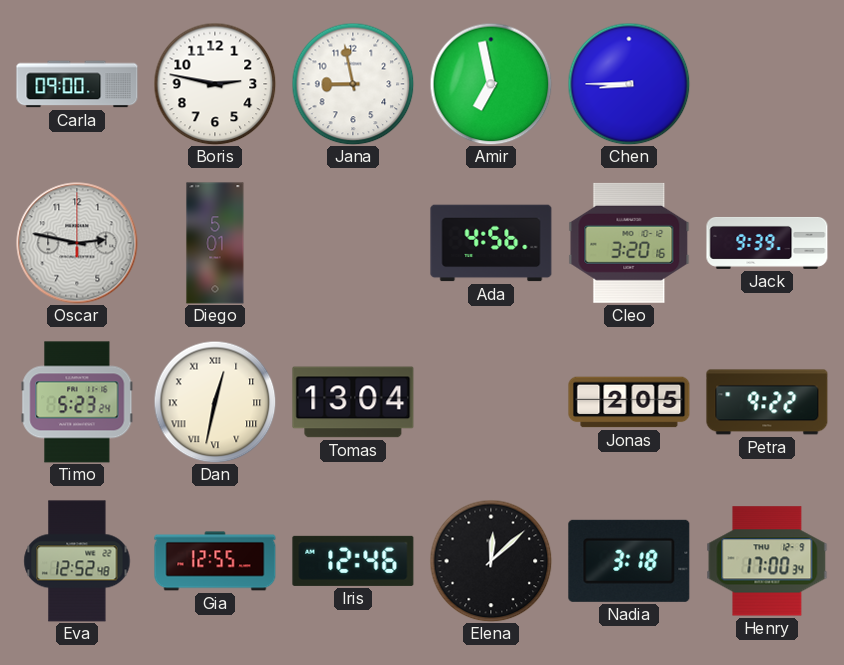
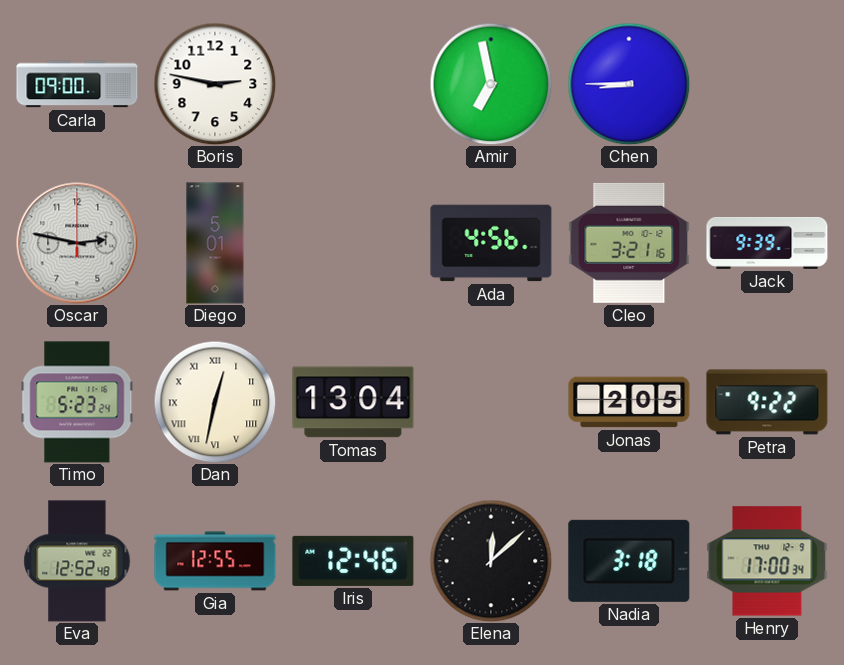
Jana: 8:58 -> none
Cleo: 3:20 -> 3:21
